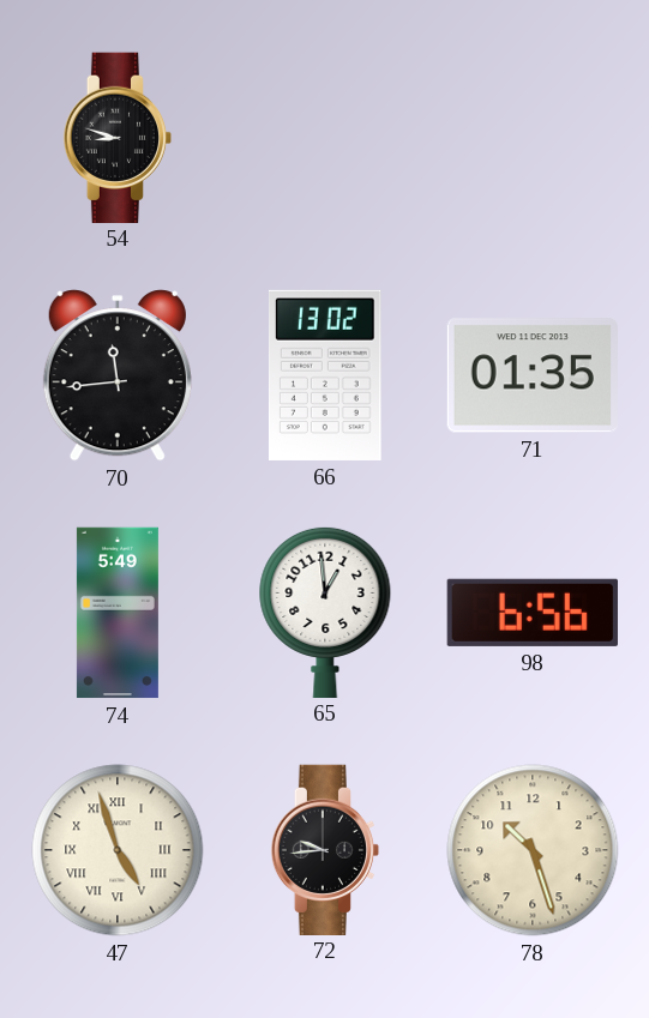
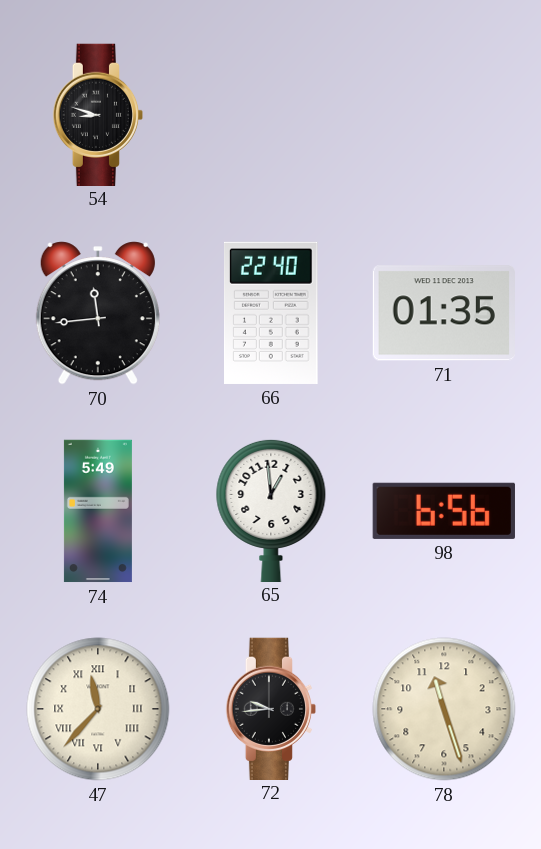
66: 13:02 -> 22:40
47: 4:57 -> 11:37
78: 10:27 -> 11:27
